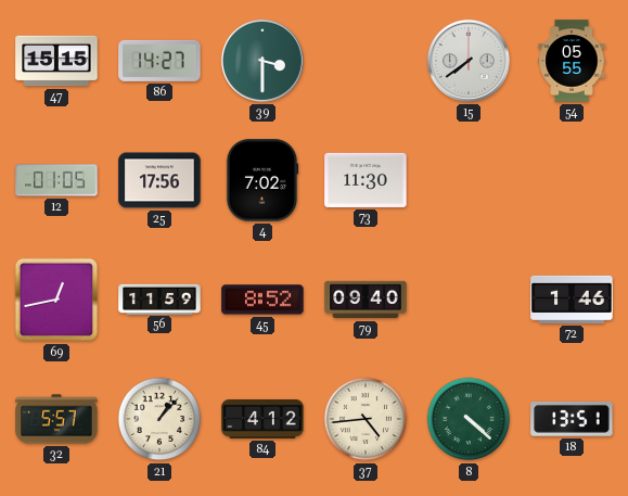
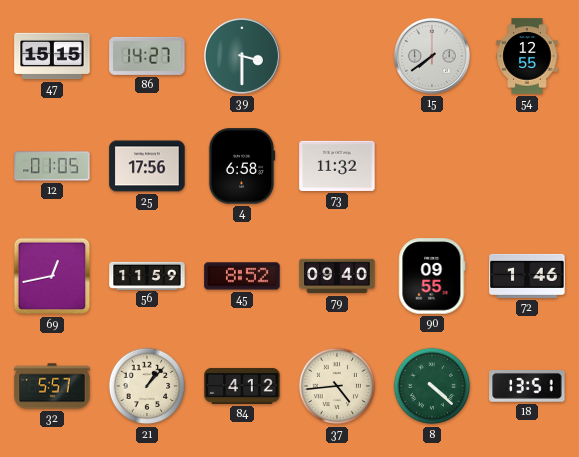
54: 05:55 -> 12:55
4: 7:02 -> 6:58
73: 11:30 -> 11:32
90: none -> 09:55
